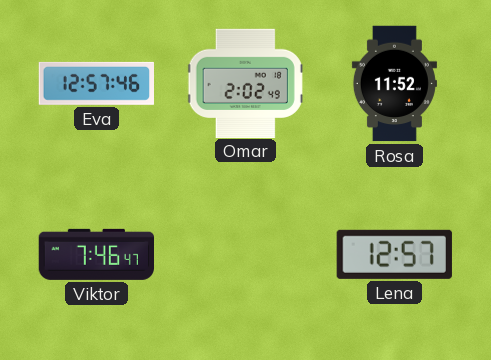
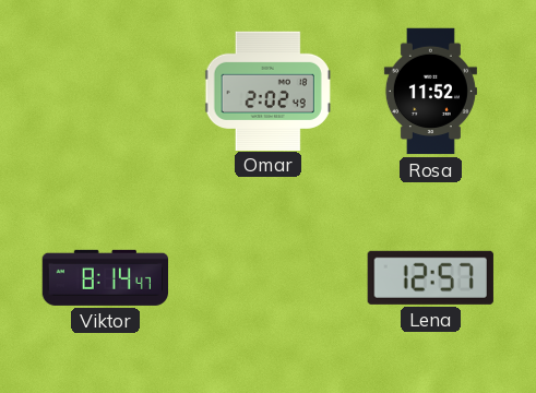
Eva: 12:57 -> none
Viktor: 7:46 -> 8:14
